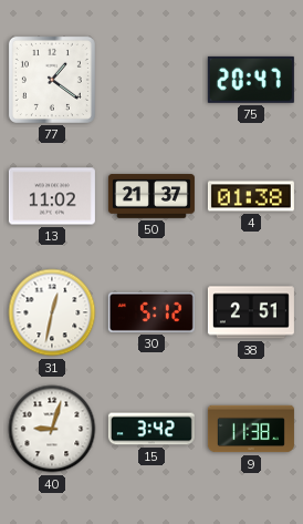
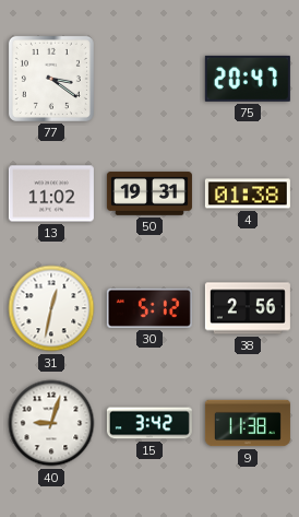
77: 1:21 -> 3:21
50: 21:37 -> 19:31
38: 2:51 -> 2:56
